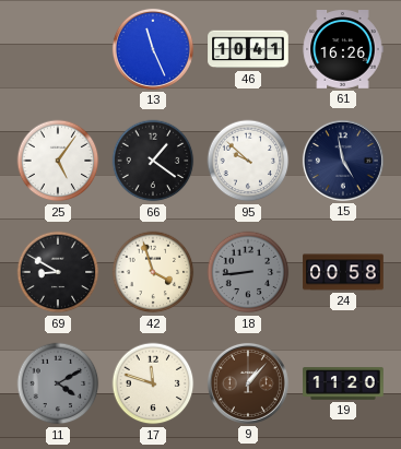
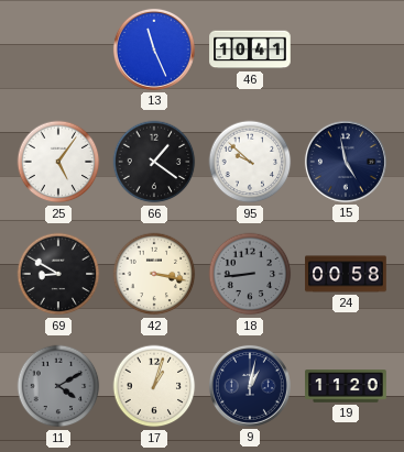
61: 16:26 -> none
42: 3:57 -> 3:17
17: 11:48 -> 1:03
9: 1:07 -> 1:02
9 dial: brown -> navy
